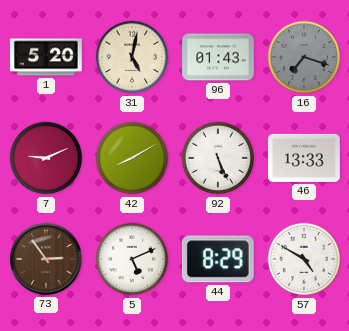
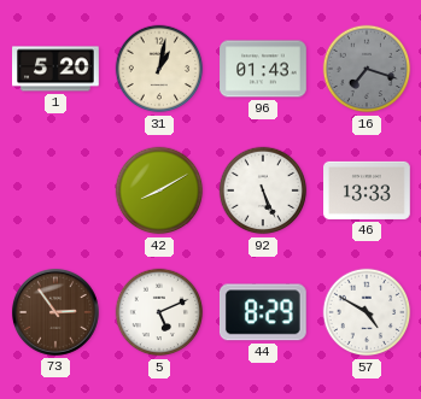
31: 5:02 -> 1:02
7: 9:11 -> none
